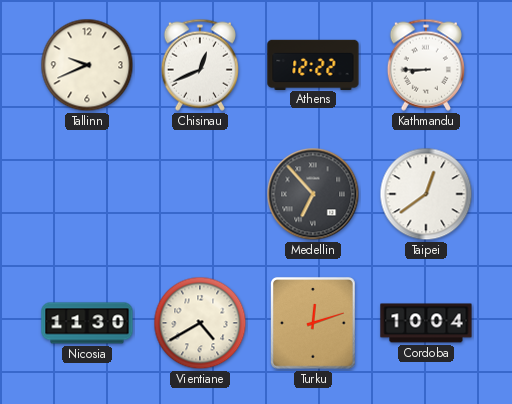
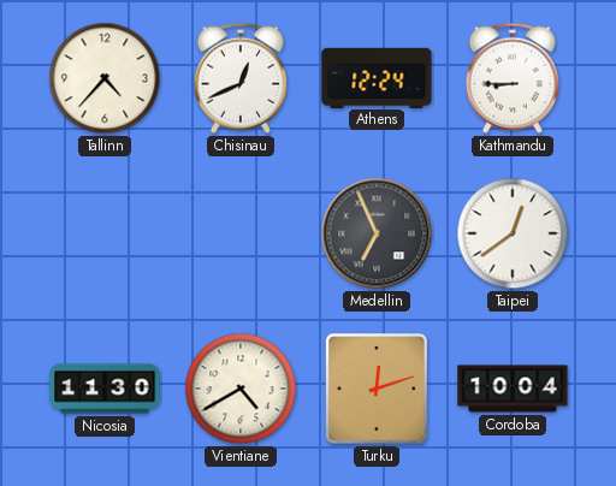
Tallinn: 9:41 -> 4:37
Athens: 12:22 -> 12:24
Medellin: 6:53 -> 6:56
